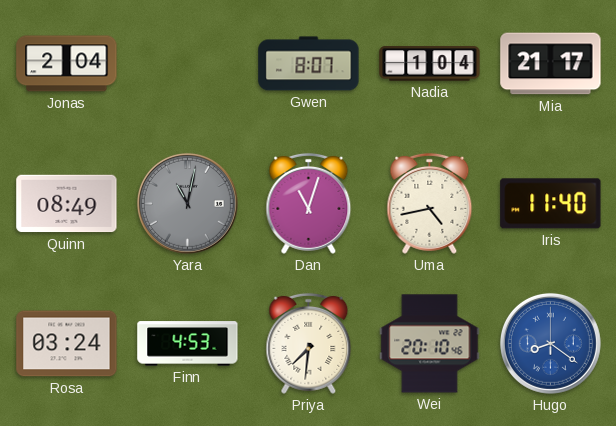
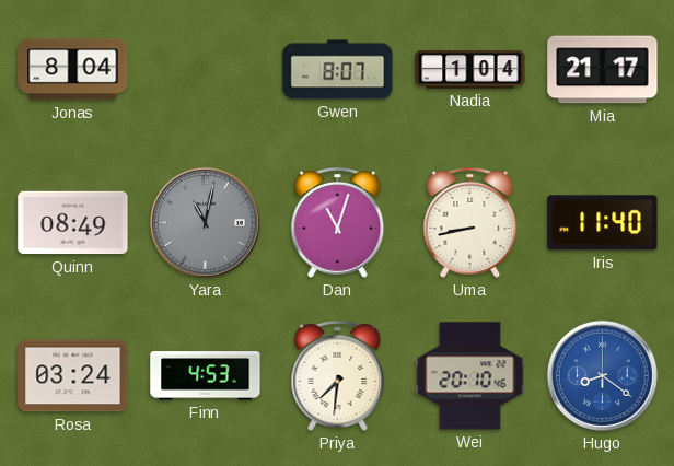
Jonas: 2:04 -> 8:04
Uma: 4:43 -> 8:43
